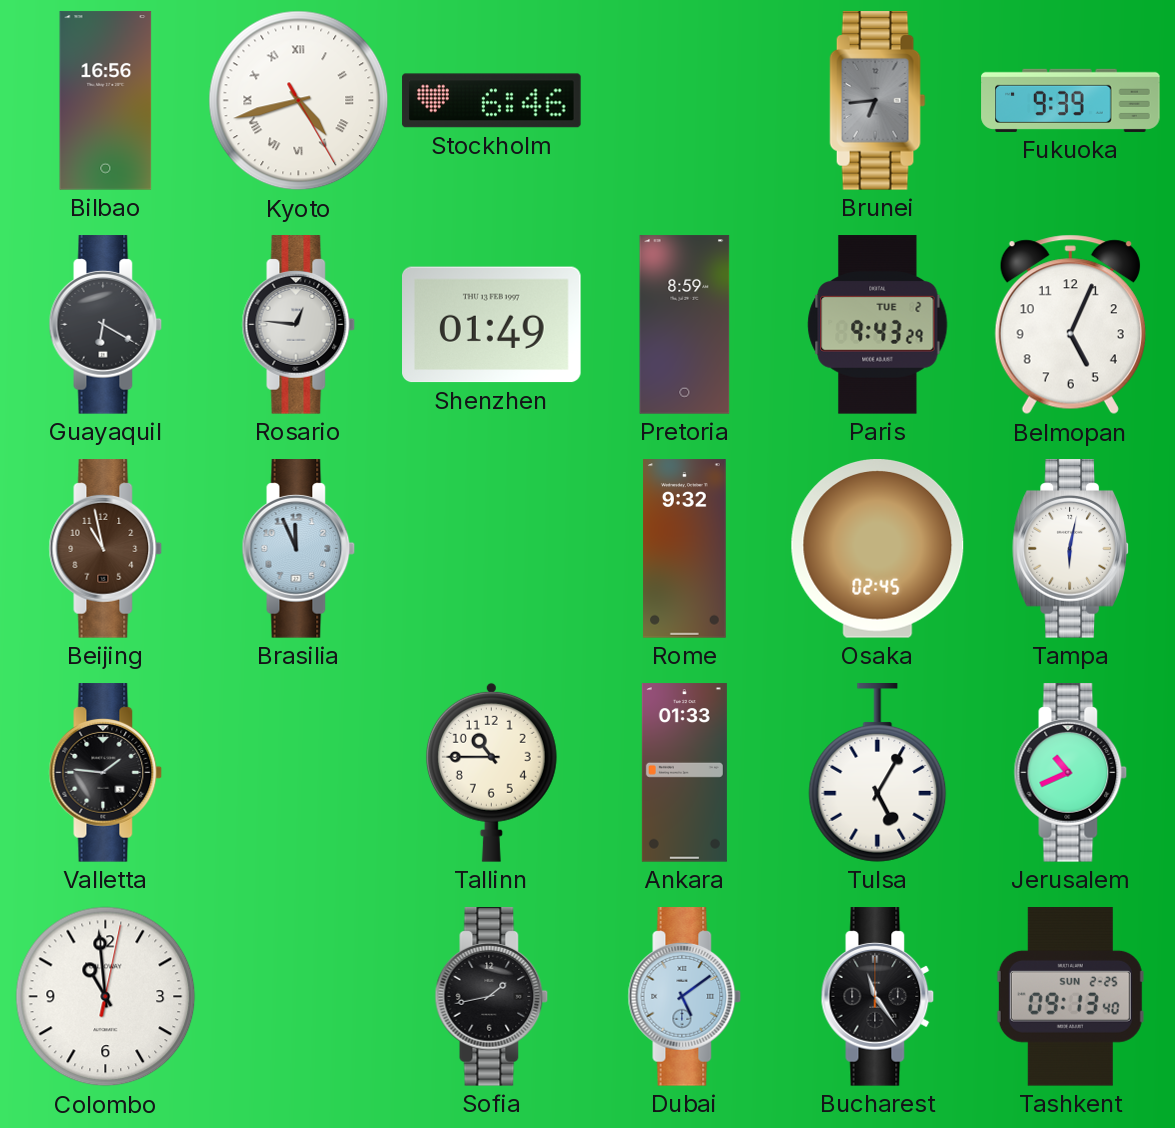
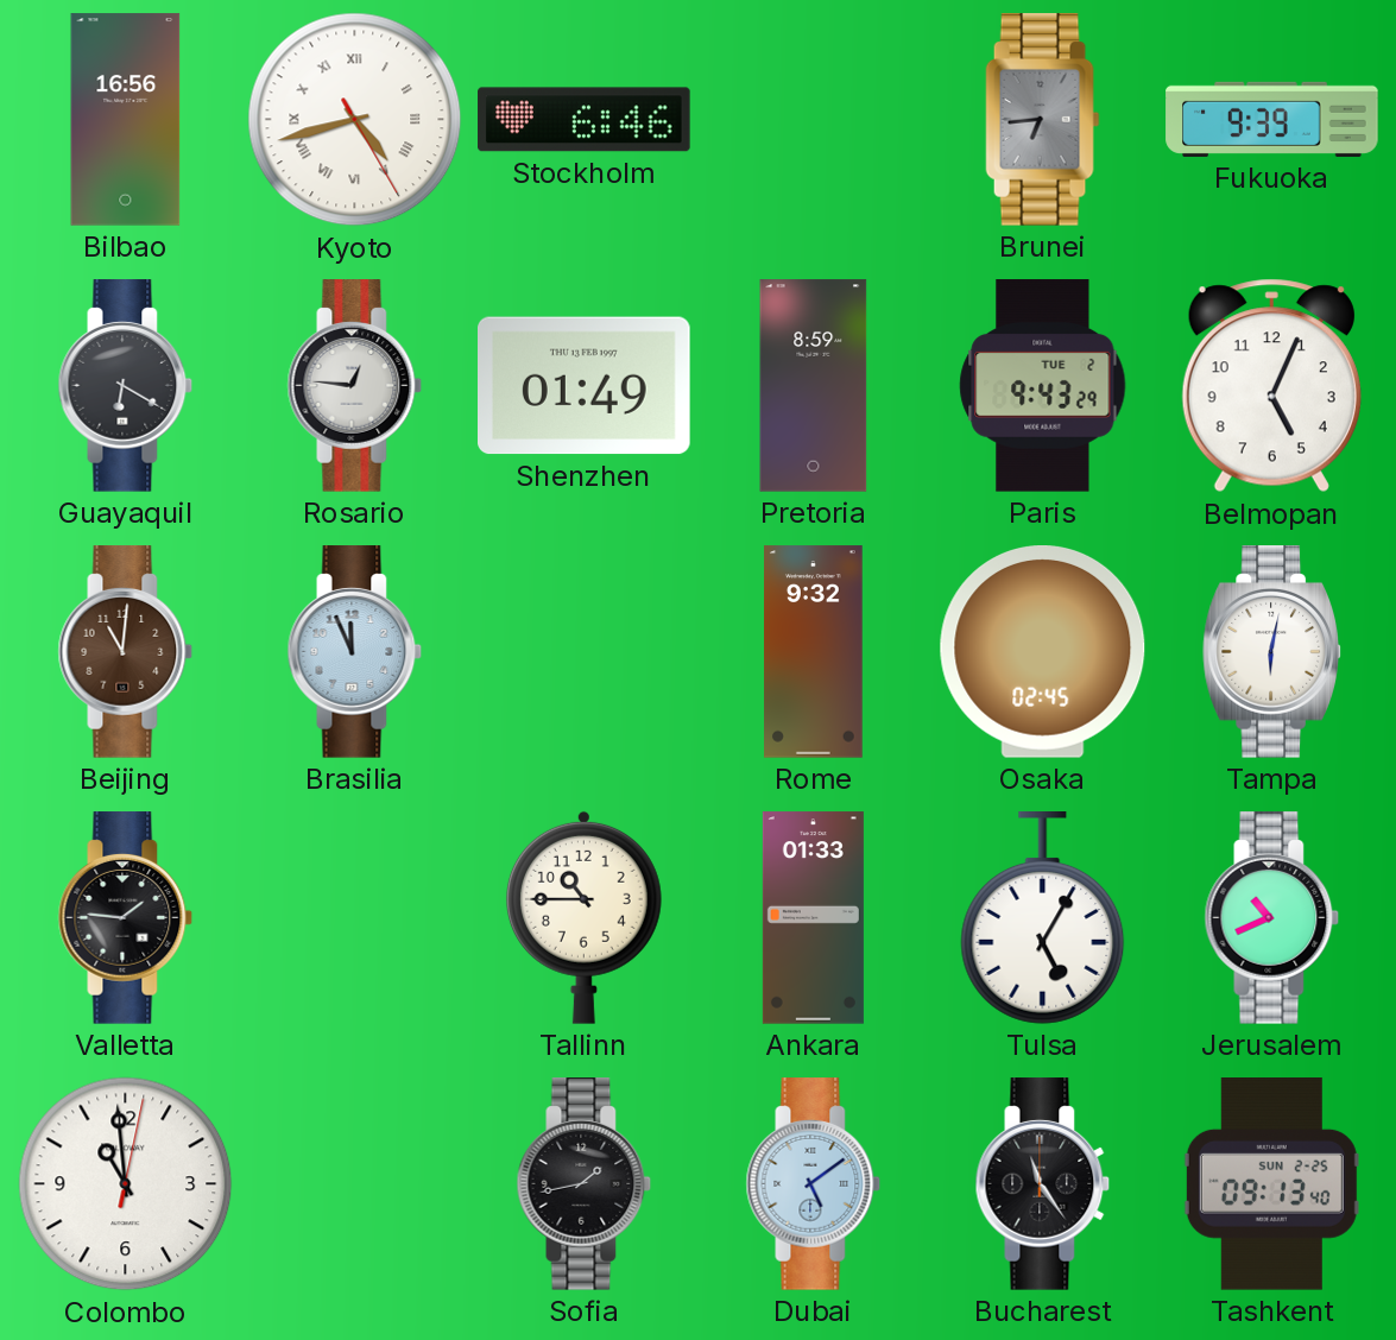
Beijing: 10:58 -> 11:01
